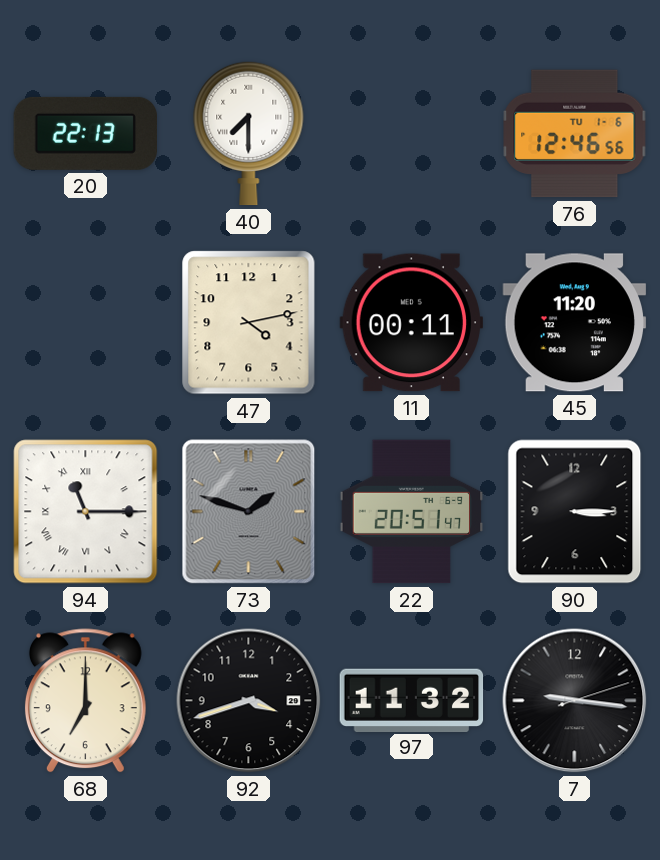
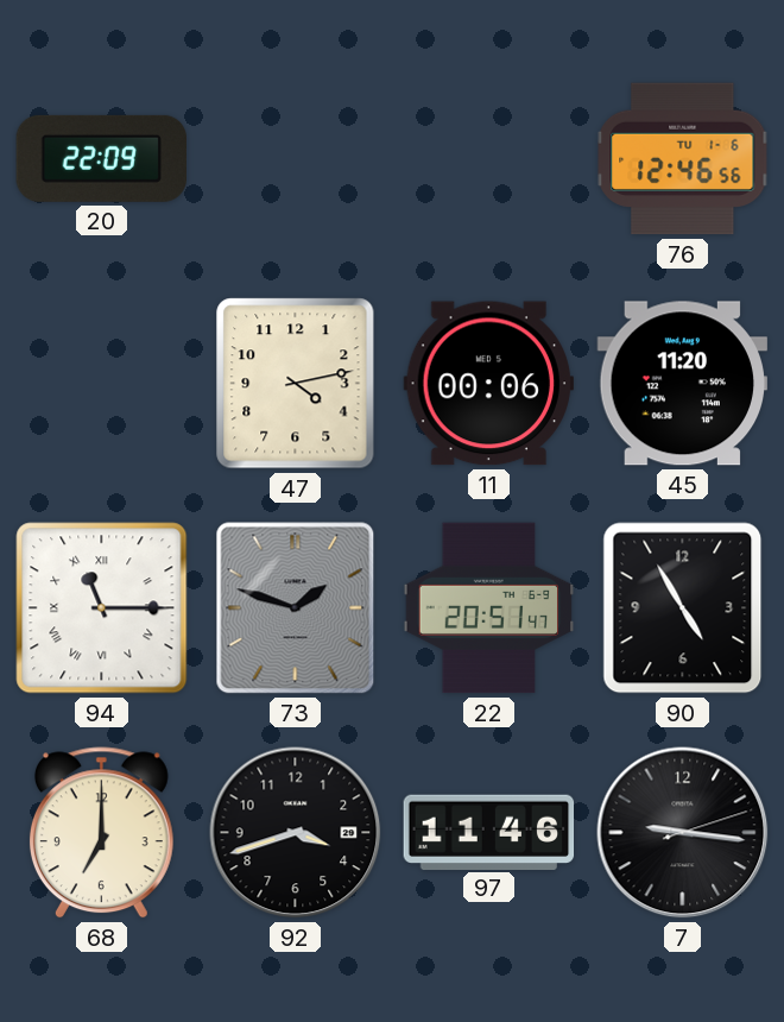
20: 22:13 -> 22:09
40: 7:30 -> none
11: 00:11 -> 00:06
90: 3:15 -> 4:55
97: 11:32 -> 11:46
